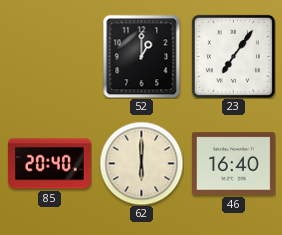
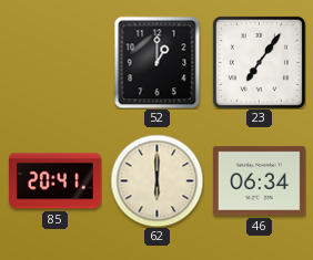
85: 20:40 -> 20:41
46: 16:40 -> 06:34
